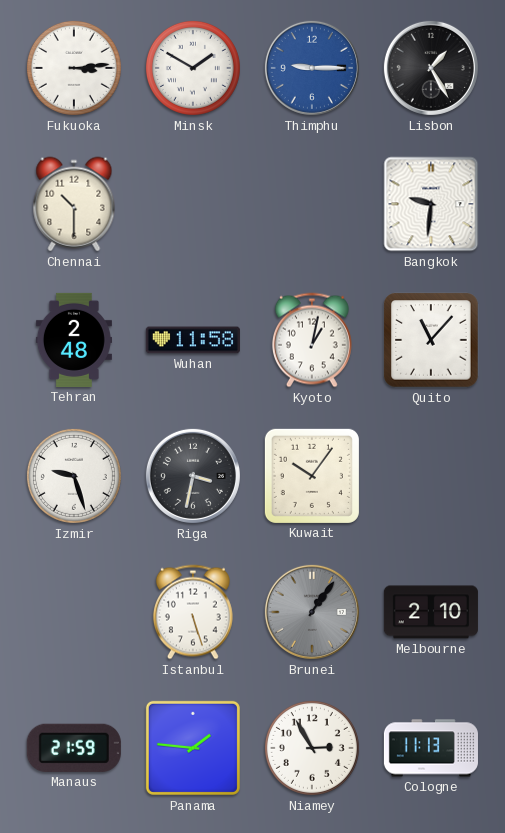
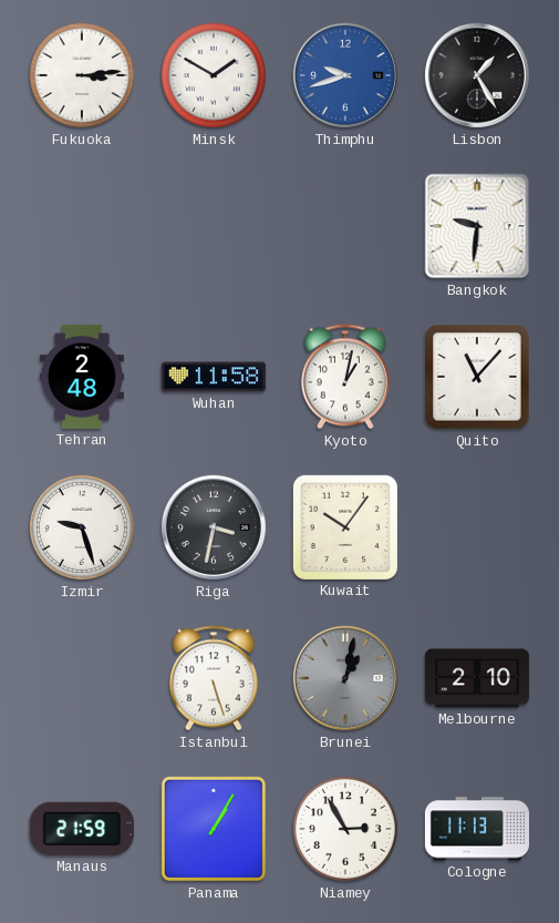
Thimphu: 9:15 -> 9:42
Chennai: 10:30 -> none
Brunei: 1:06 -> 1:02
Panama: 1:46 -> 1:05
